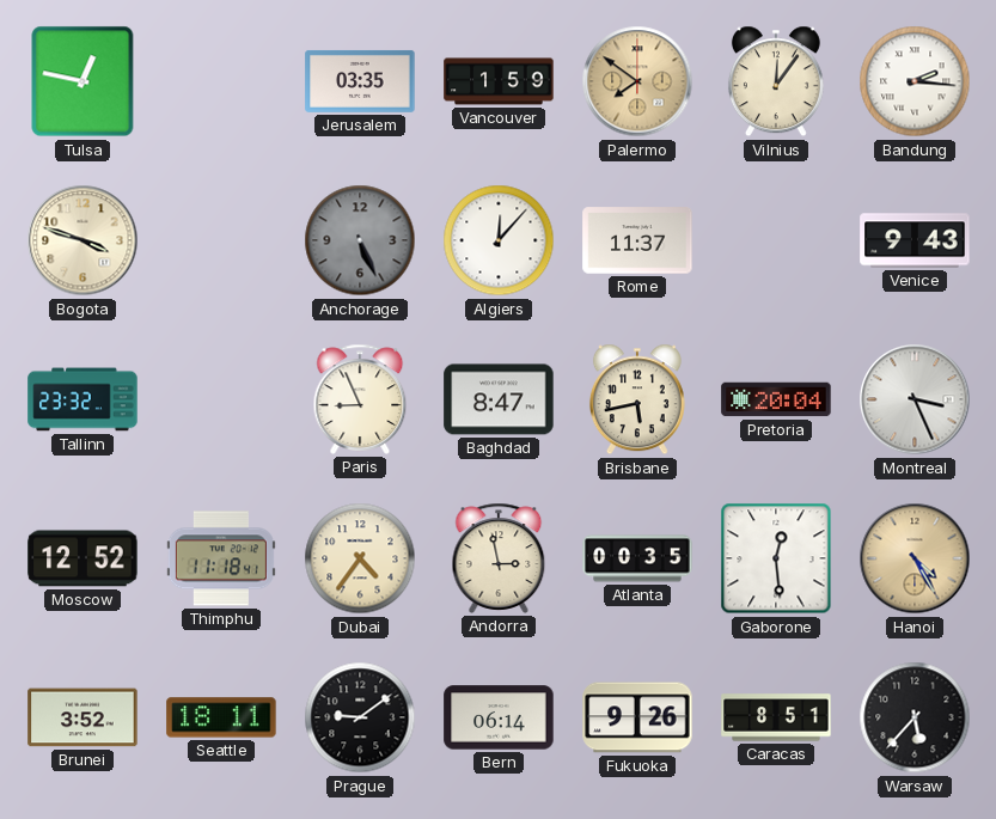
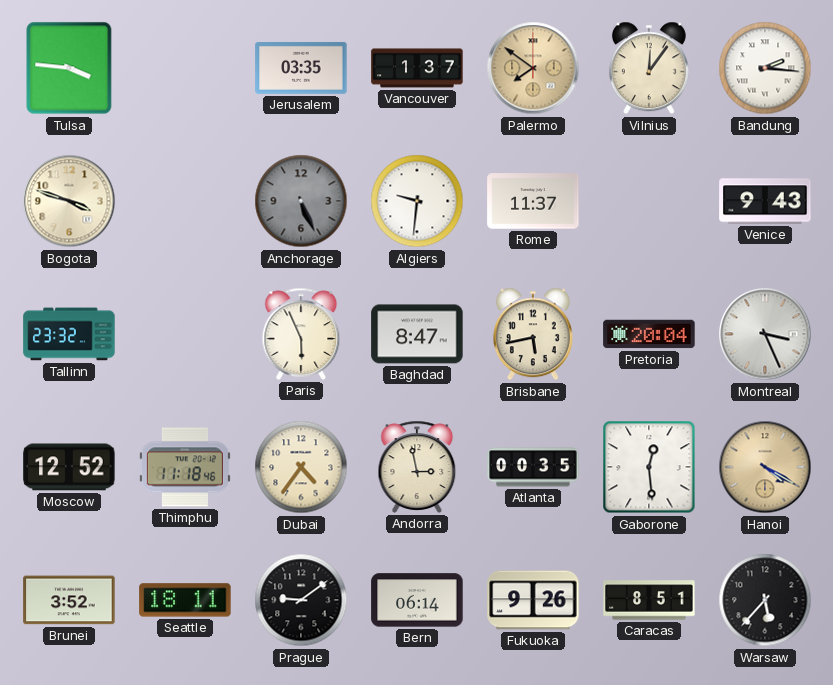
Tulsa: 12:47 -> 3:46
Vancouver: 1:59 -> 1:37
Algiers: 12:07 -> 9:31
Paris: 8:56 -> 5:56
Thimphu: 11:18:41 -> 11:18:46
Hanoi: 4:25 -> 4:20
